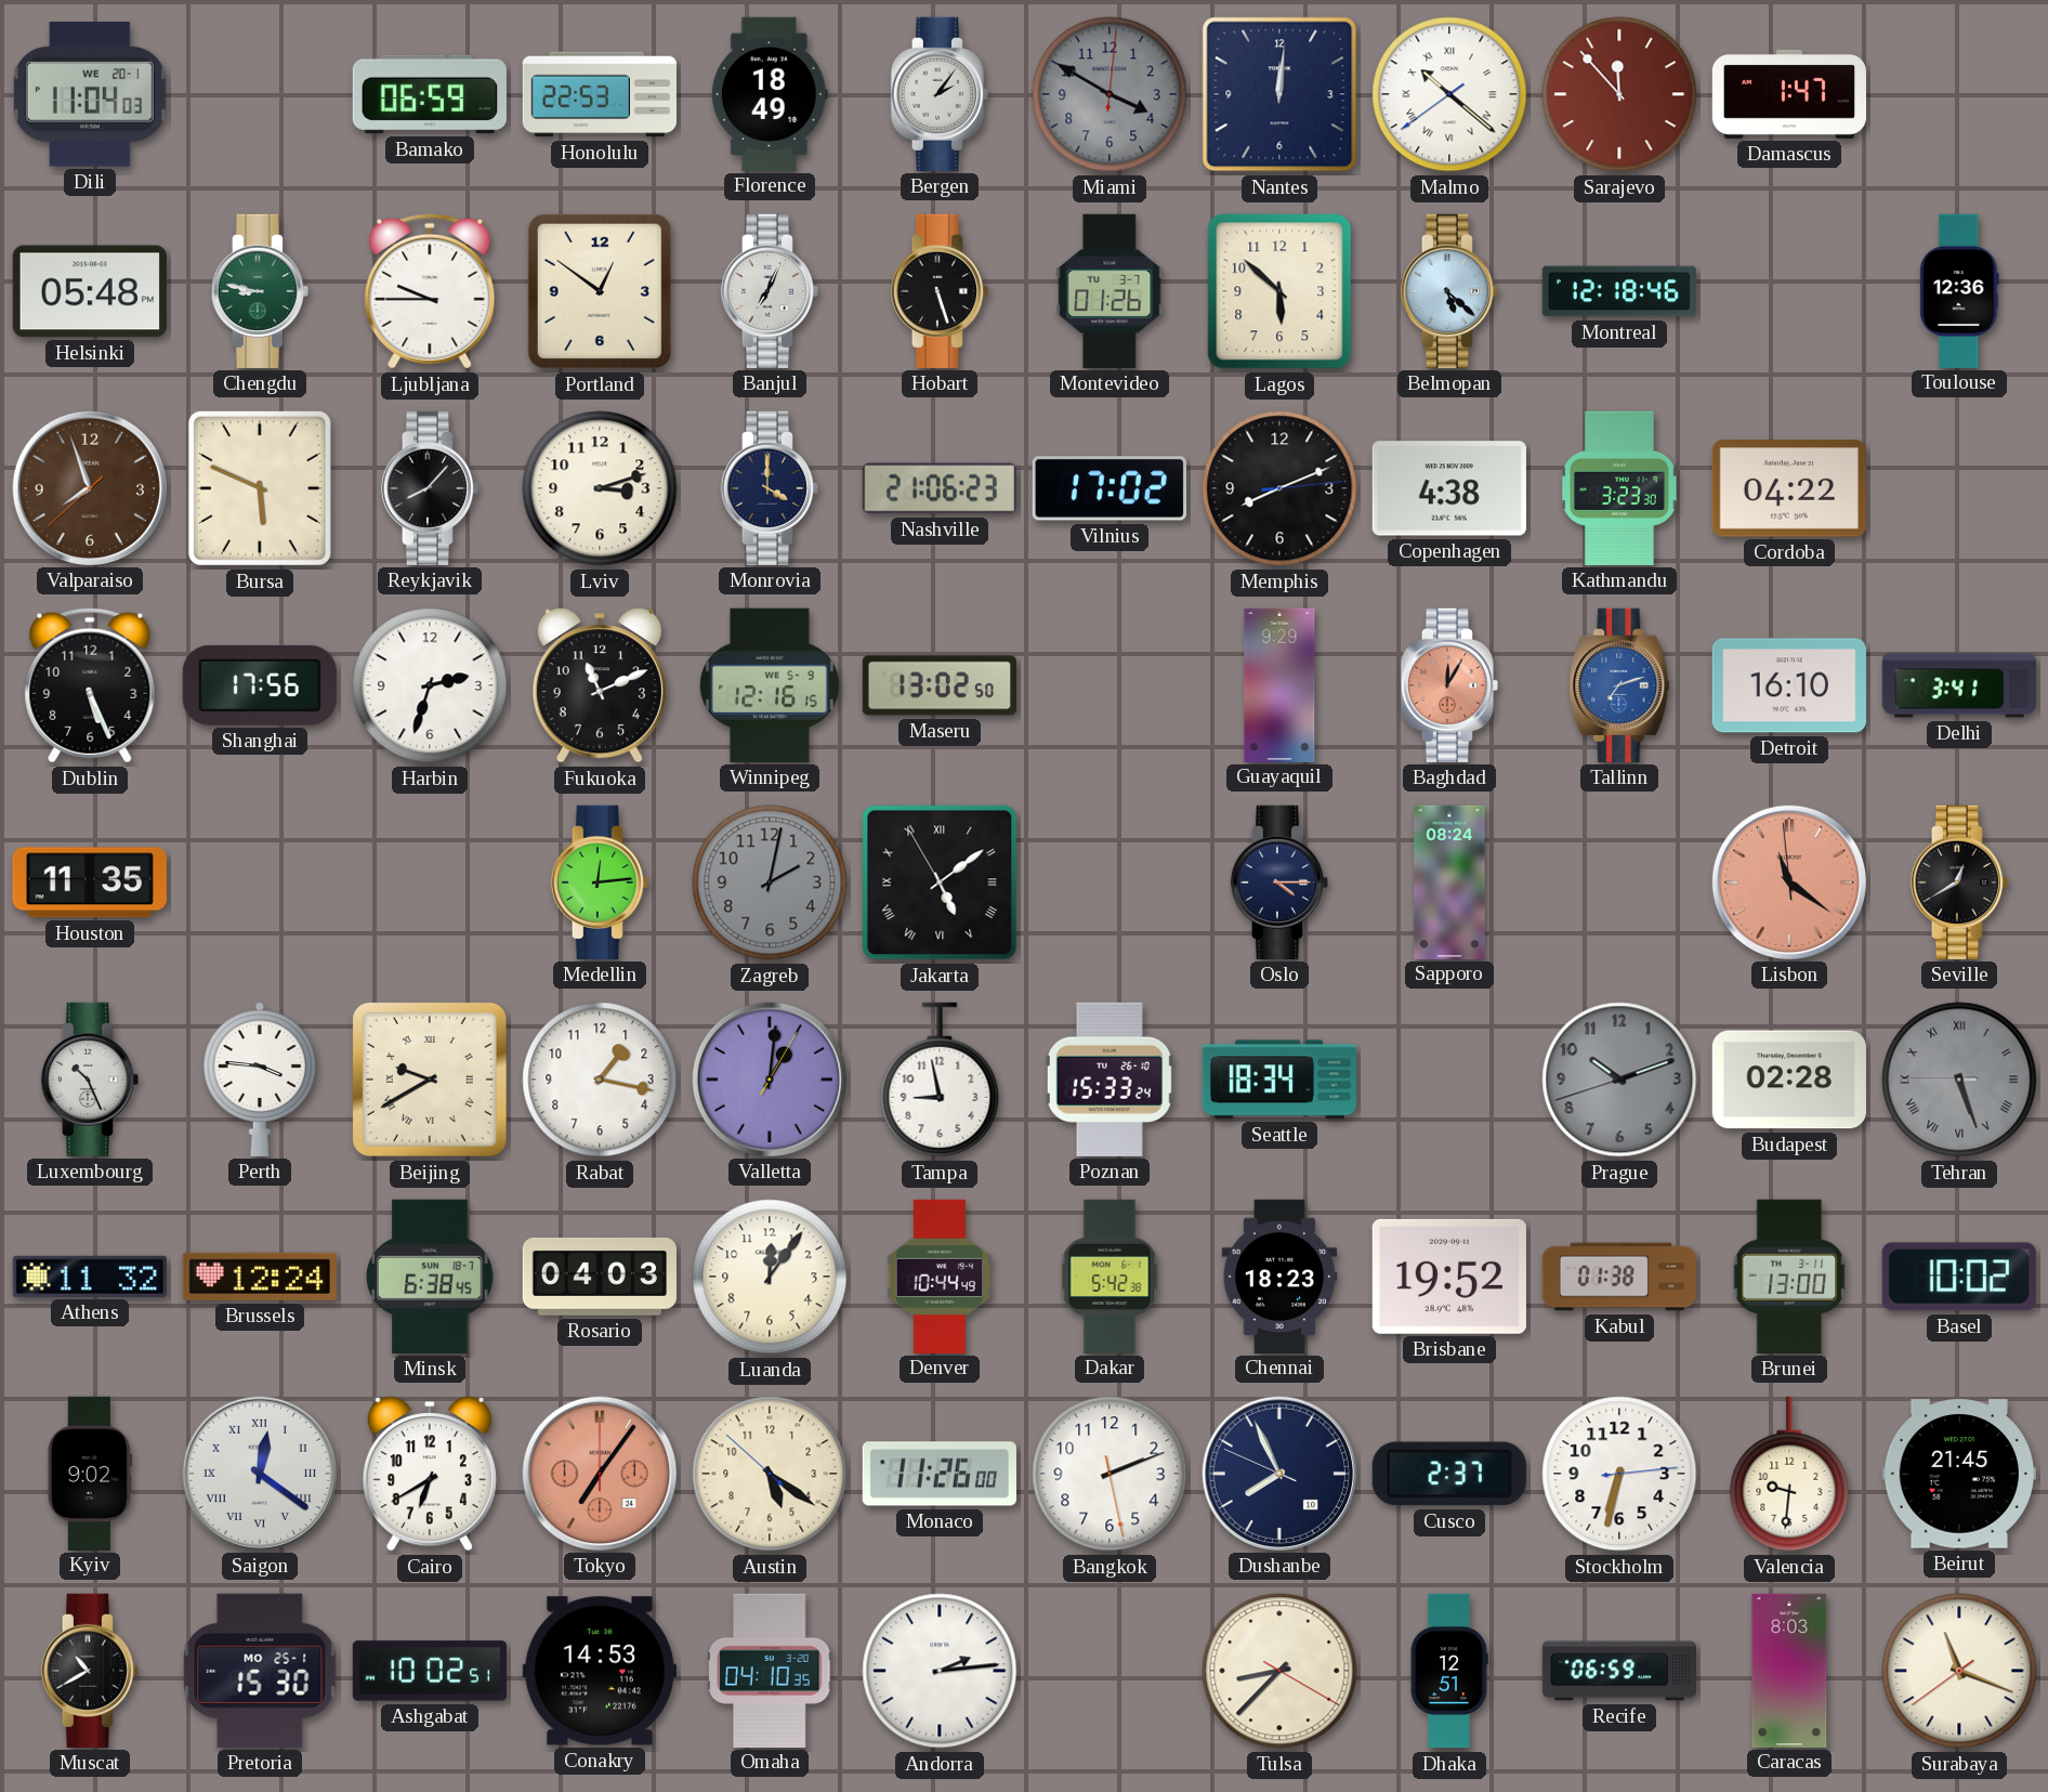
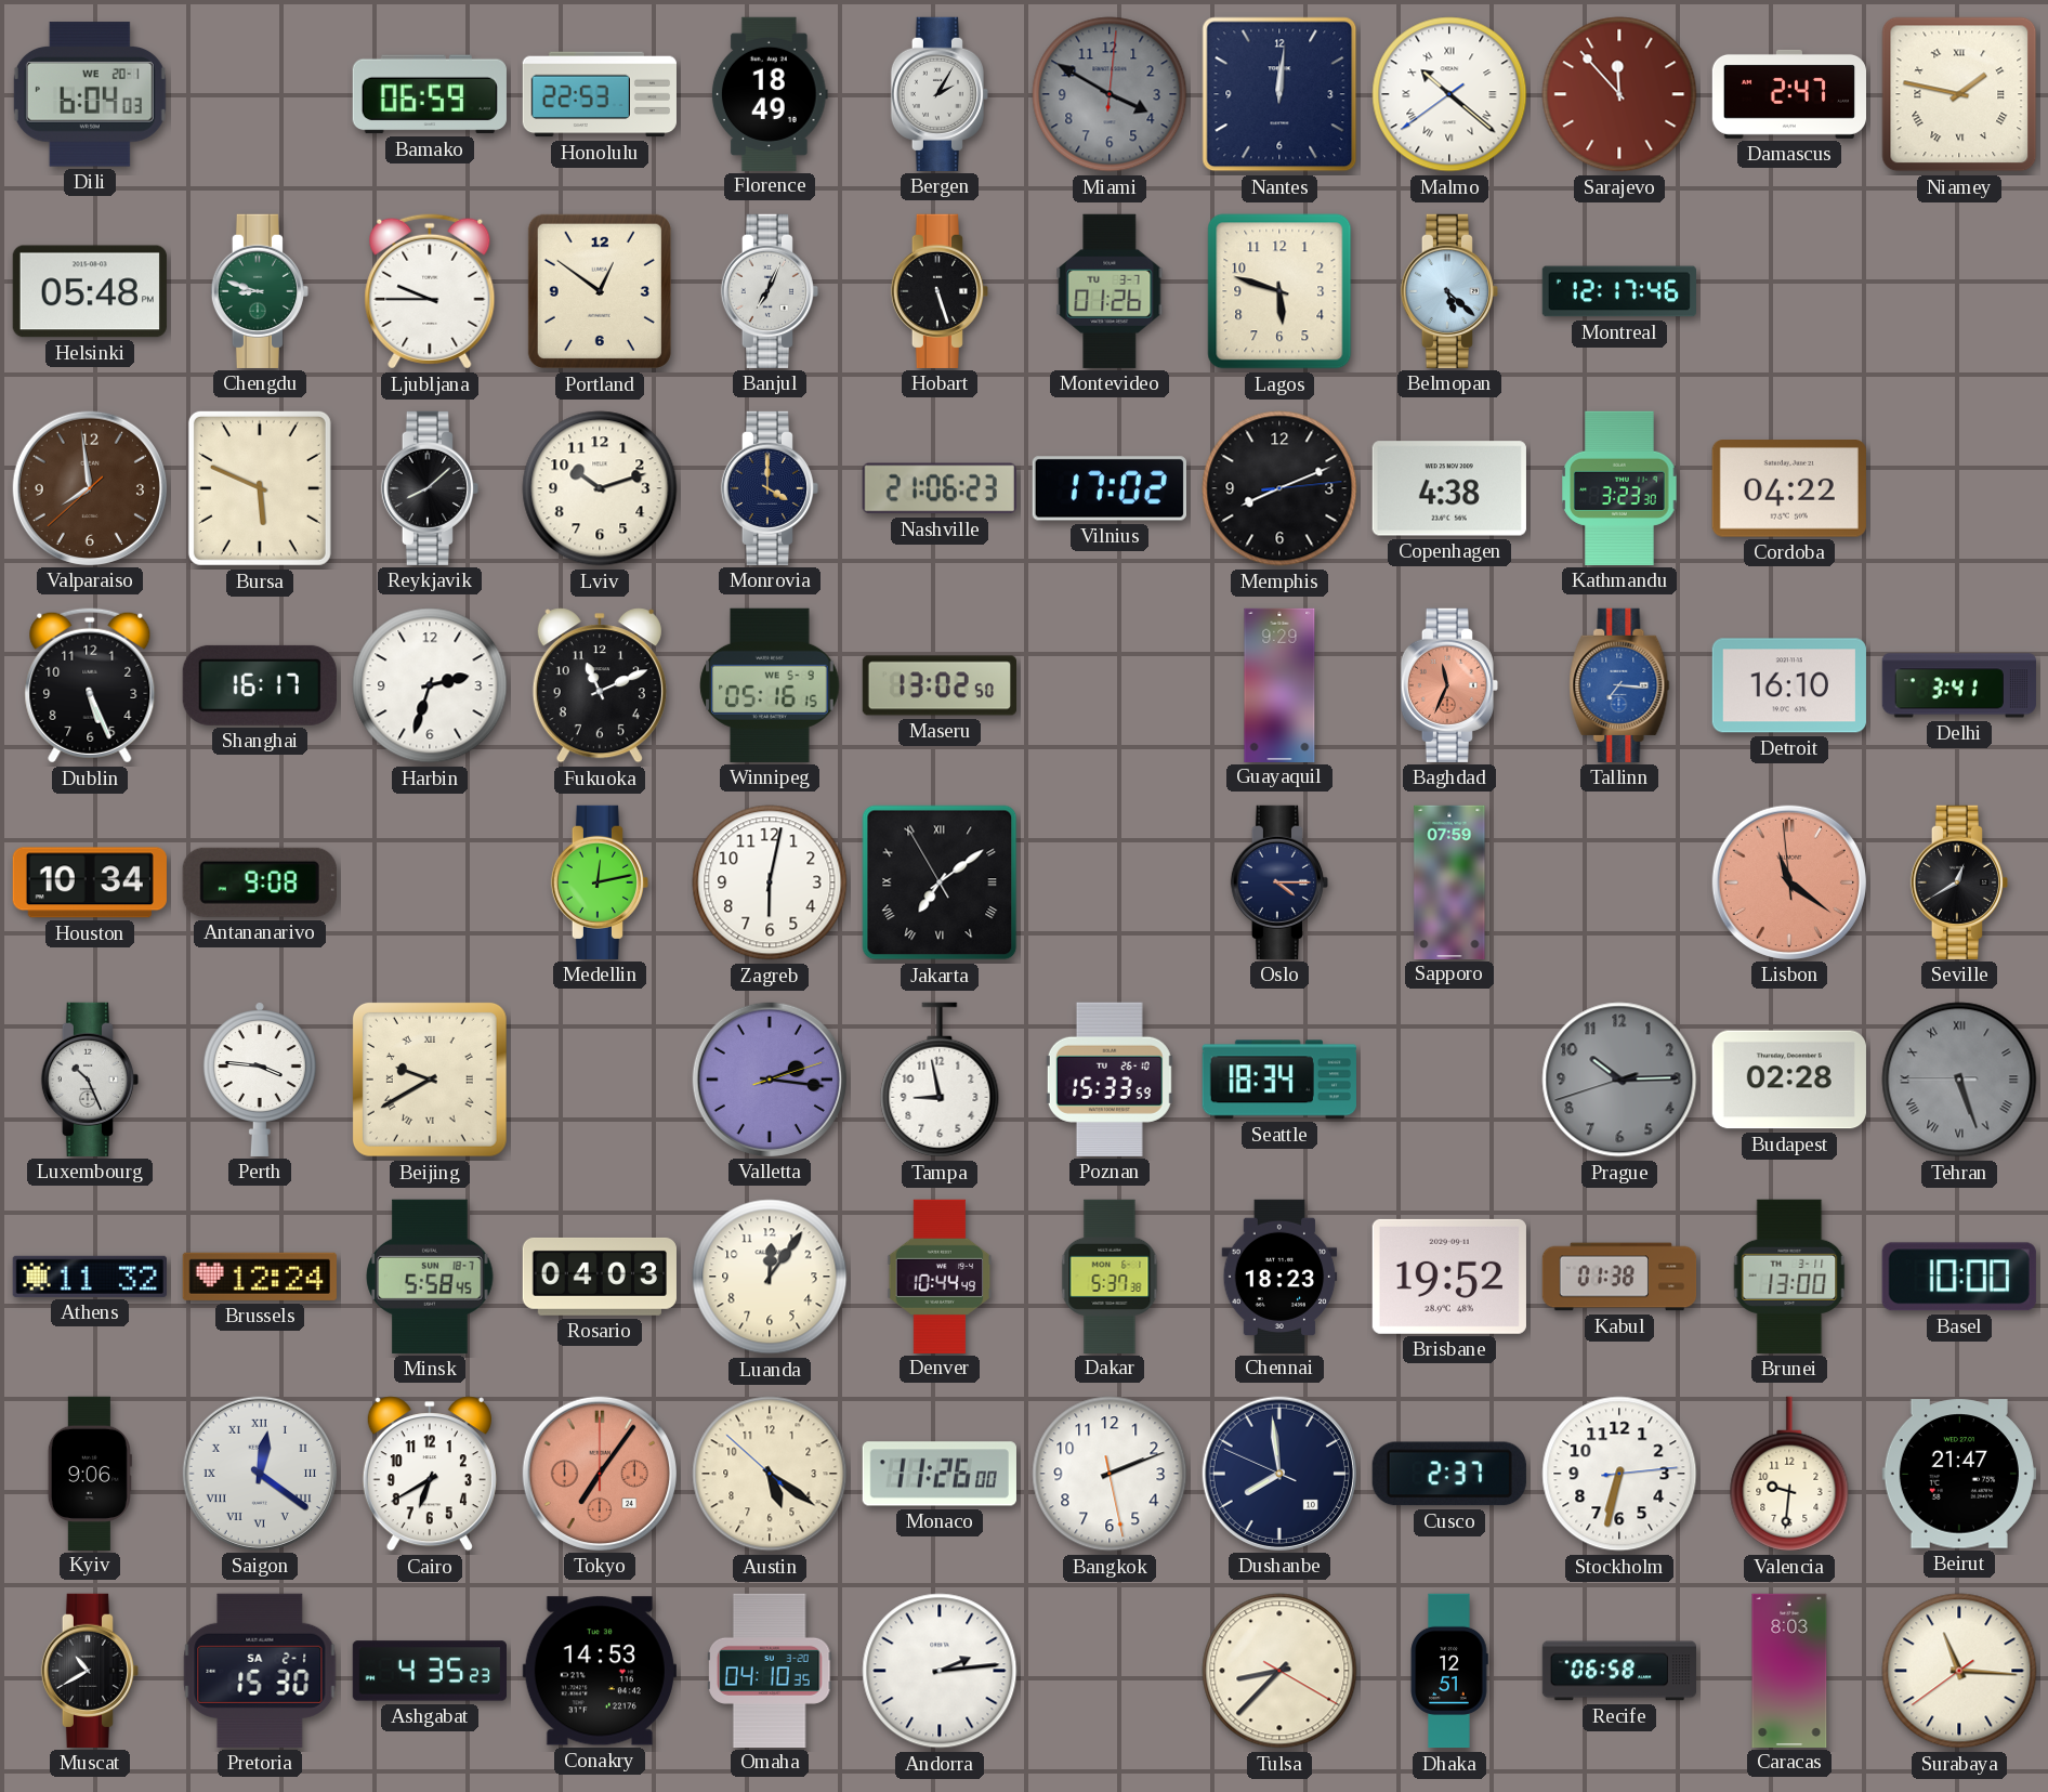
Dili: 11:04 -> 6:04
Bergen: 2:06 -> 2:05
Damascus: 1:47 -> 2:47
Niamey: none -> 1:47
Chengdu: 8:47 -> 8:48
Lagos: 5:52 -> 5:48
Montreal: 12:18 -> 12:17
Toulouse: 12:36 -> none
Valparaiso: 7:56 -> 7:58
Reykjavik: 8:07 -> 8:08
Lviv: 3:12 -> 10:12
Shanghai: 17:56 -> 16:17
Winnipeg: 12:16 -> 05:16
Baghdad: 12:05 -> 11:34
Tallinn: 7:12 -> 7:16
Houston: 11:35 -> 10:34
Antananarivo: none -> 9:08
Medellin: 12:14 -> 12:13
Zagreb: 2:02 -> 6:02
Zagreb dial: grey -> white
Jakarta: 5:08 -> 7:08
Sapporo: 08:24 -> 07:59
Rabat: 1:17 -> none
Valletta: 1:01 -> 2:16
Poznan: 15:33:24 -> 15:33:59
Prague: 10:11 -> 10:14
Minsk: 6:38 -> 5:58
Dakar: 5:42 -> 5:37
Basel: 10:02 -> 10:00
Kyiv: 9:02 -> 9:06
Dushanbe: 7:55 -> 7:58
Beirut: 21:45 -> 21:47
Pretoria date: MO 25-1 -> SA 2-1
Ashgabat: 10:02 -> 4:35
Recife: 06:59 -> 06:58
Surabaya: 11:18 -> 11:15
